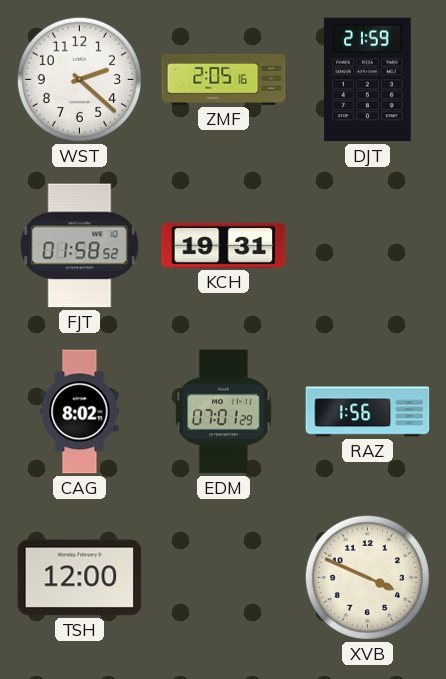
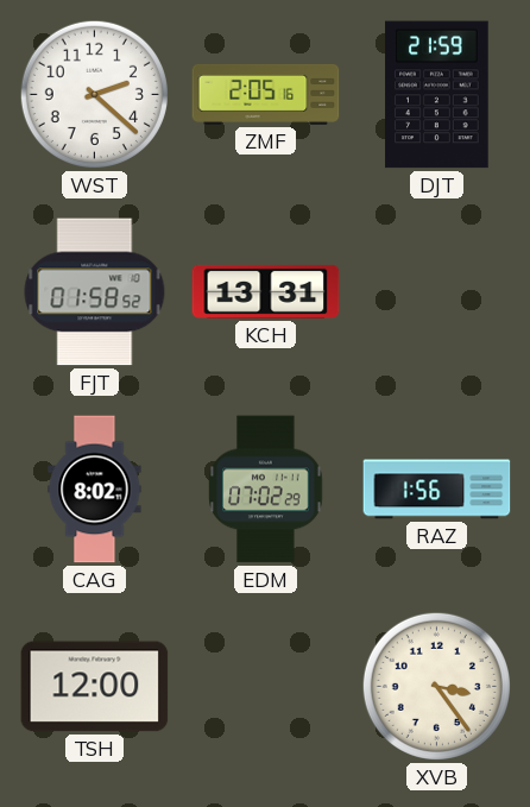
KCH: 19:31 -> 13:31
EDM: 07:01 -> 07:02
XVB: 3:49 -> 3:24
